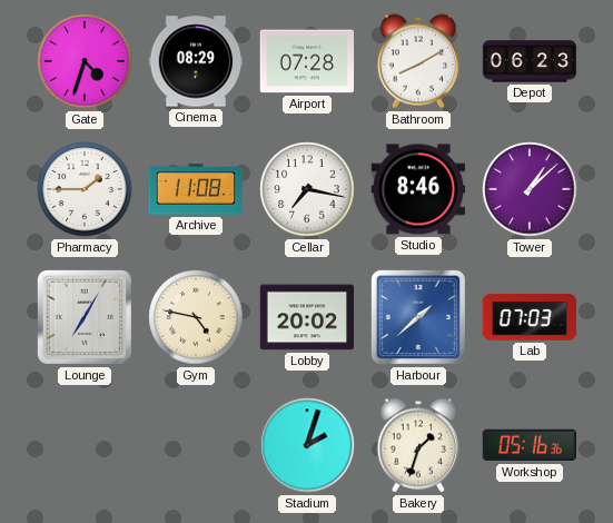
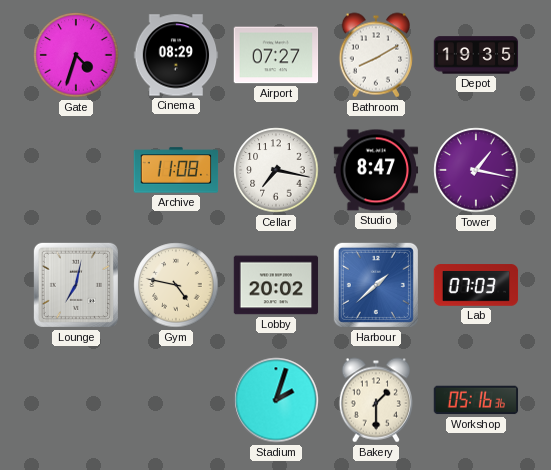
Airport: 07:28 -> 07:27
Depot: 06:23 -> 19:35
Pharmacy: 1:45 -> none
Studio: 8:46 -> 8:47
Tower: 1:08 -> 1:17
Lounge: 7:05 -> 7:02
Bakery: 1:33 -> 1:30
